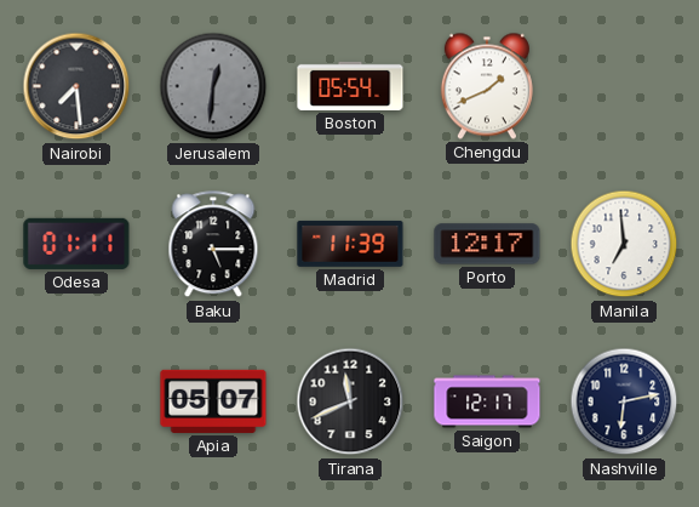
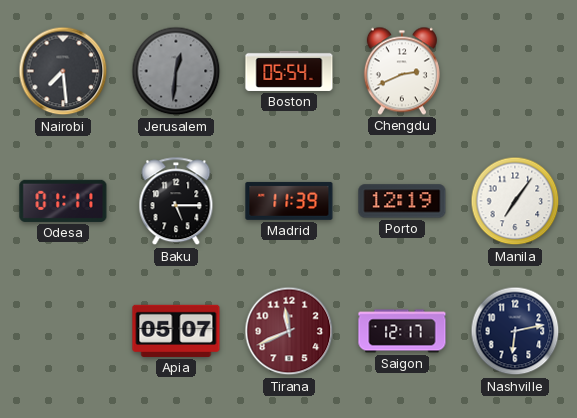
Chengdu: 1:41 -> 2:41
Porto: 12:17 -> 12:19
Manila: 6:59 -> 7:06
Tirana dial: black -> burgundy
